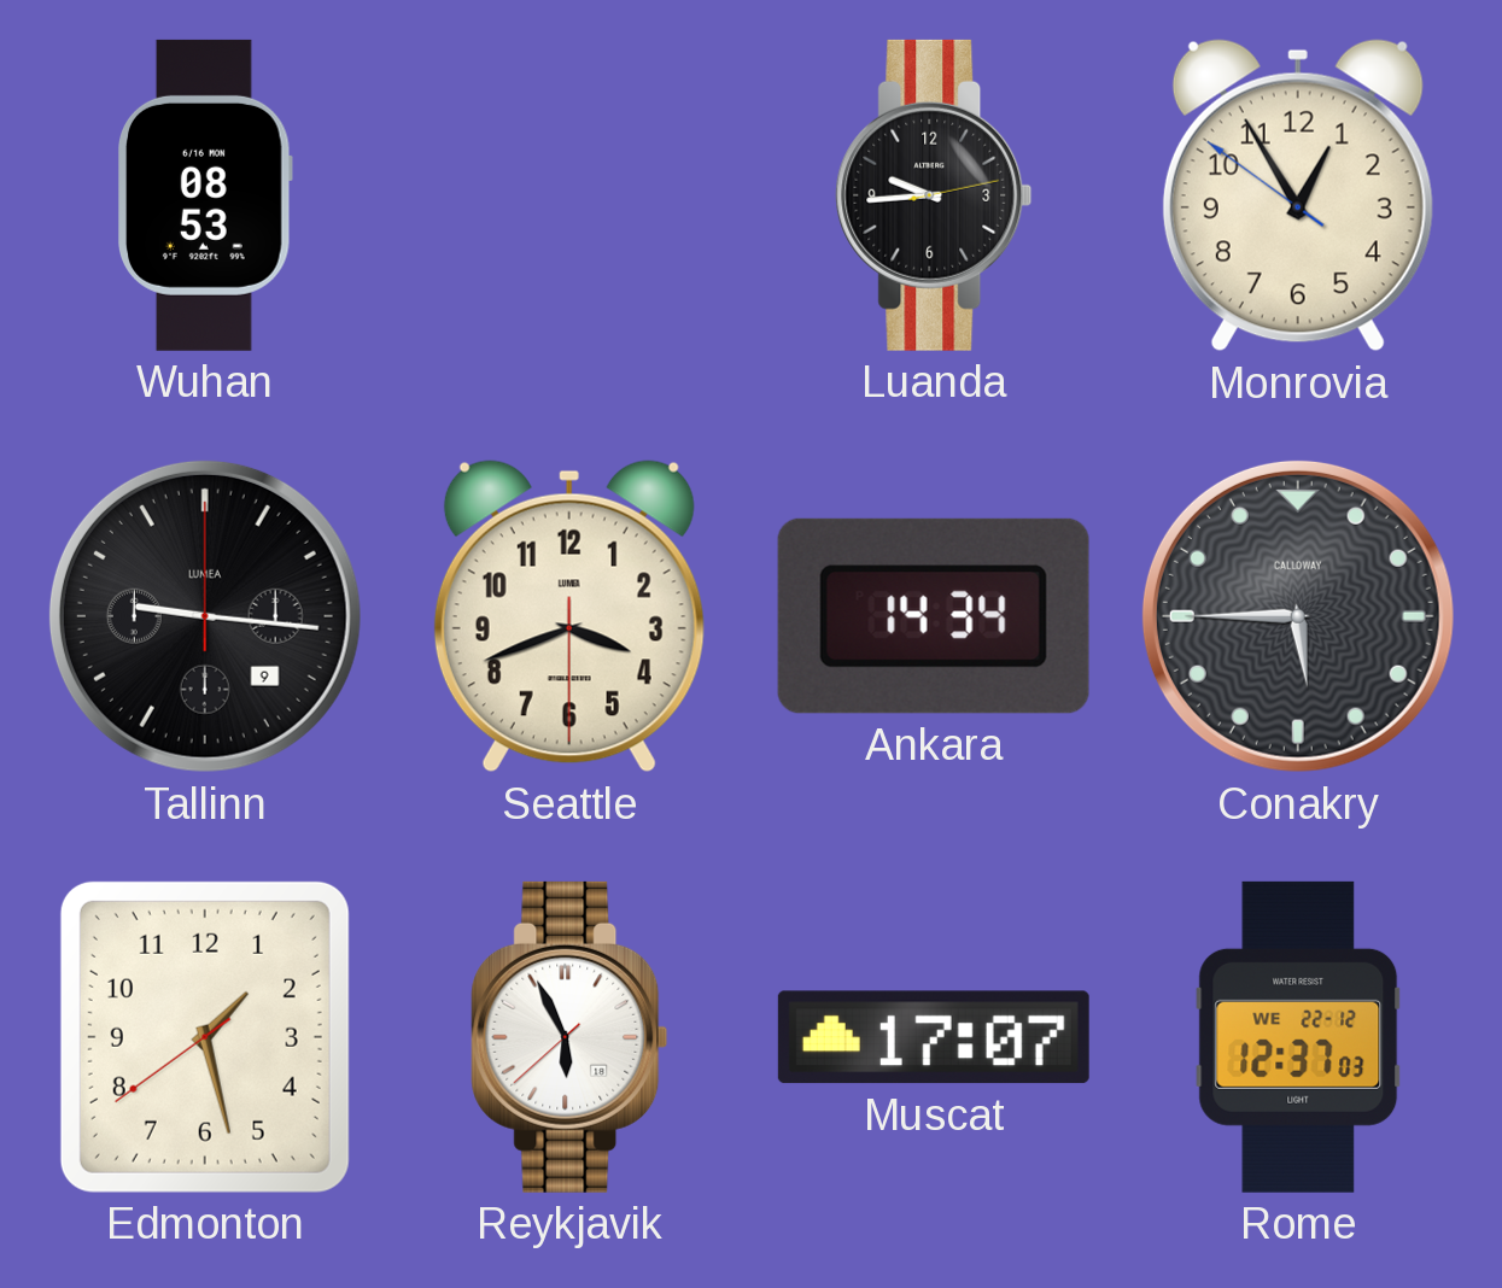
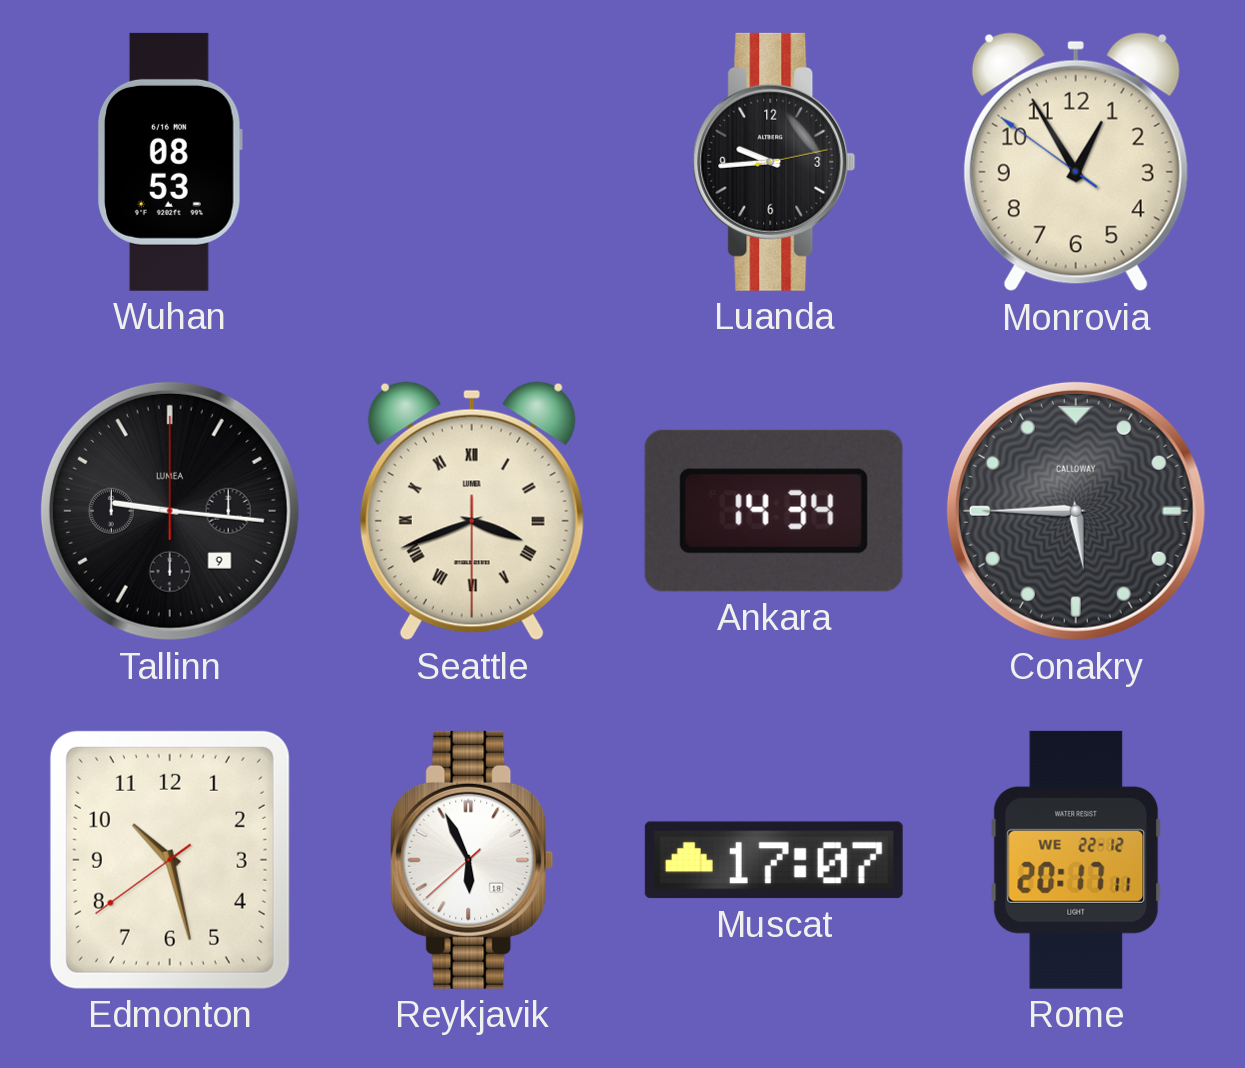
Seattle numerals: Arabic -> Roman
Edmonton: 1:27 -> 10:27
Rome: 12:37 -> 20:17
